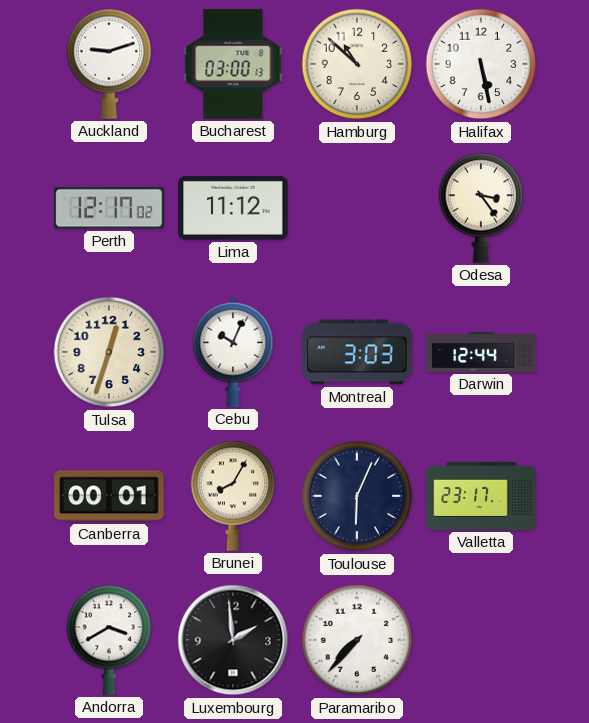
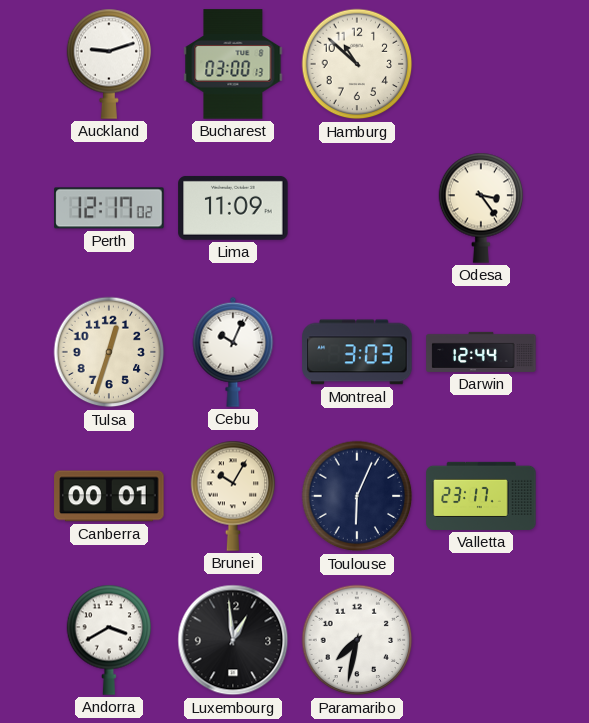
Halifax: 5:28 -> none
Lima: 11:12 -> 11:09
Brunei: 8:05 -> 10:05
Luxembourg: 1:59 -> 12:59
Paramaribo: 7:37 -> 7:32
